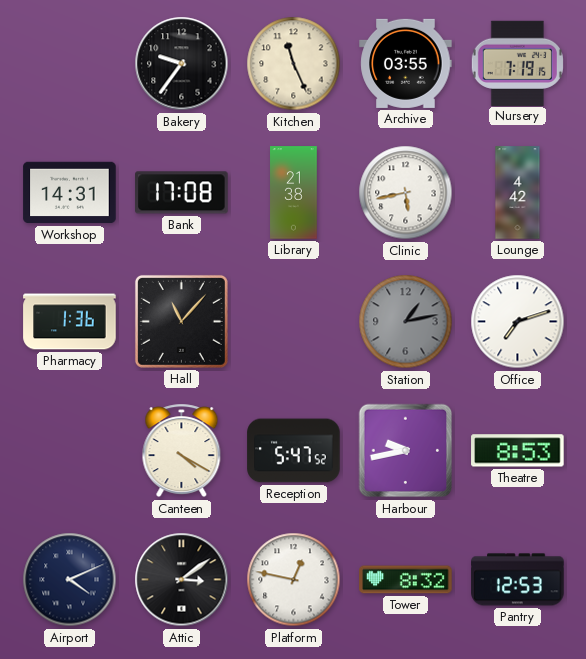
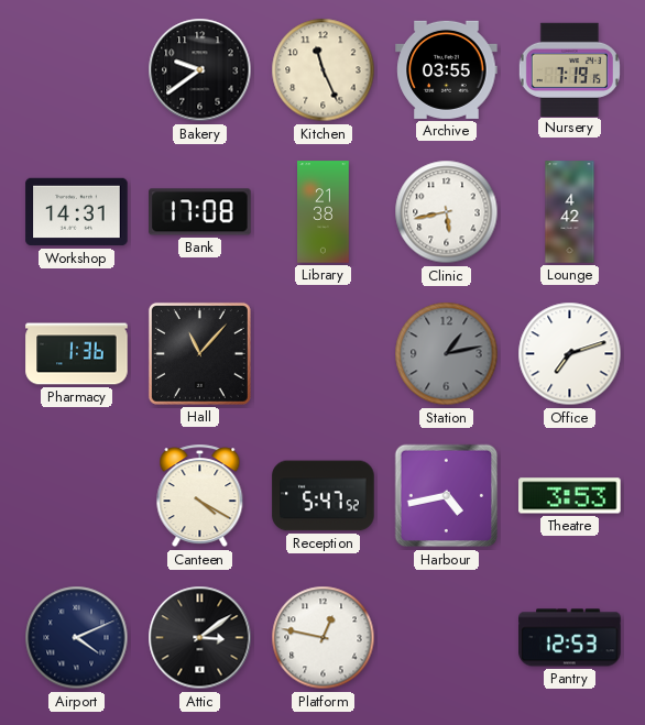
Bakery: 9:36 -> 9:39
Harbour: 9:43 -> 4:43
Theatre: 8:53 -> 3:53
Tower: 8:32 -> none
